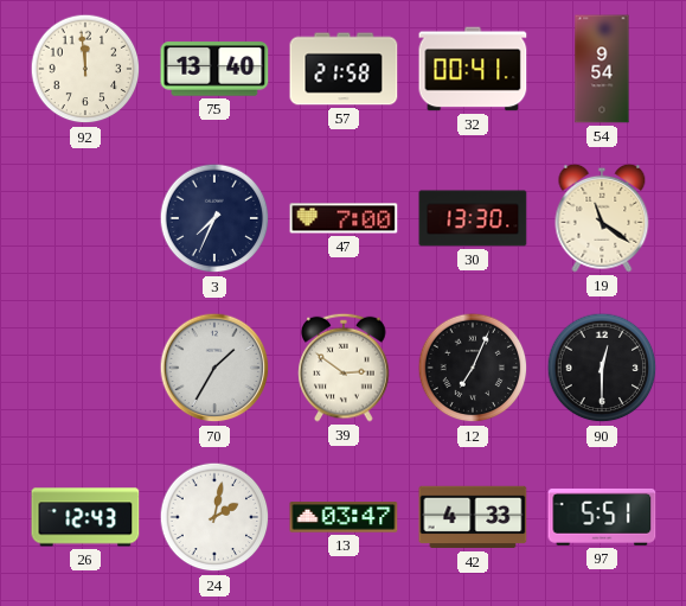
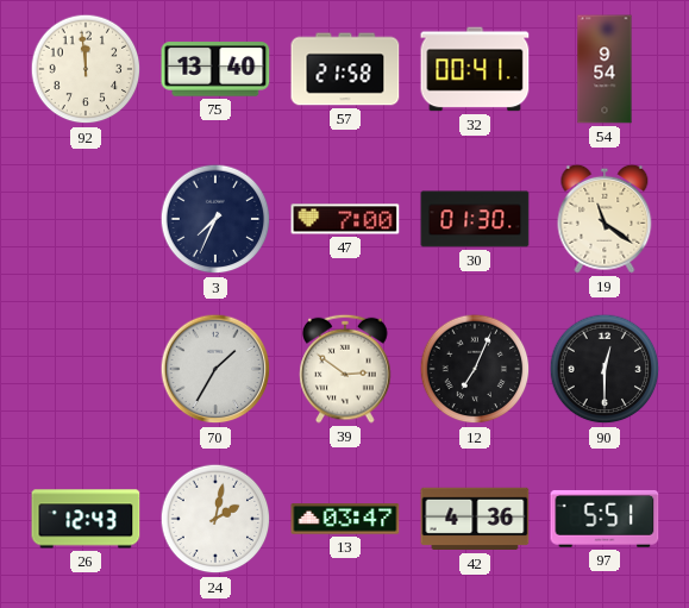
30: 13:30 -> 01:30
42: 4:33 -> 4:36
